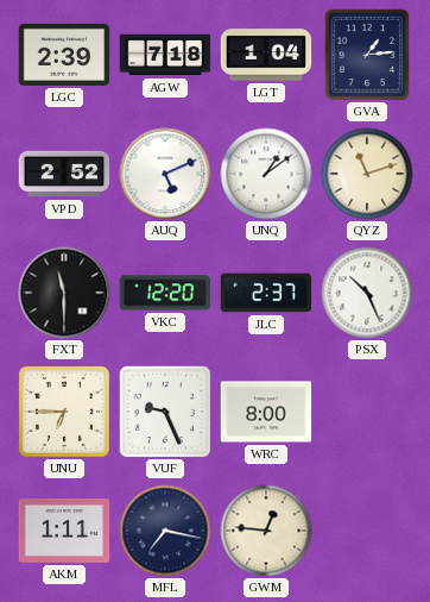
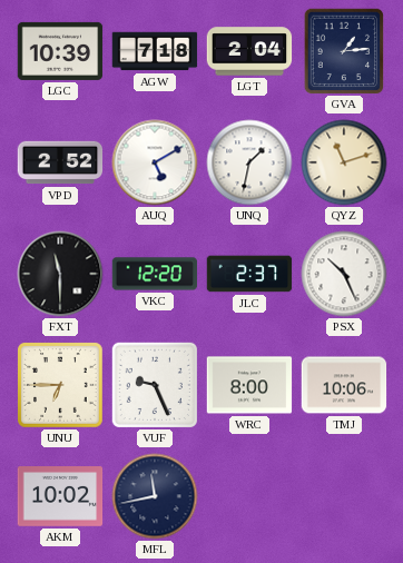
LGC: 2:39 -> 10:39
LGT: 1:04 -> 2:04
AUQ: 5:11 -> 5:10
UNQ: 1:09 -> 1:32
TMJ: none -> 10:06
AKM: 1:11 -> 10:02
MFL: 7:17 -> 11:43
GWM: 12:46 -> none
